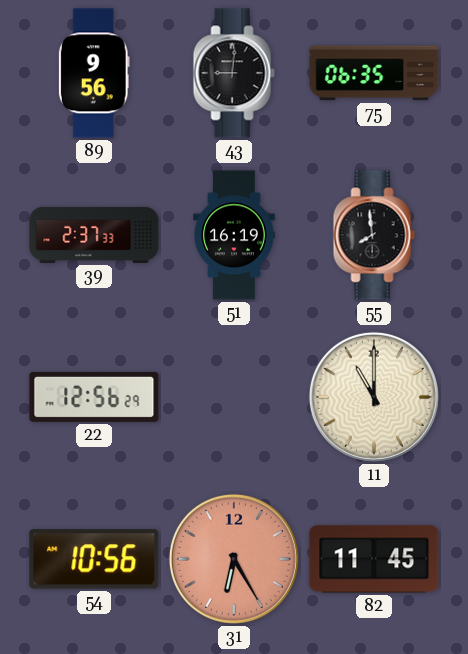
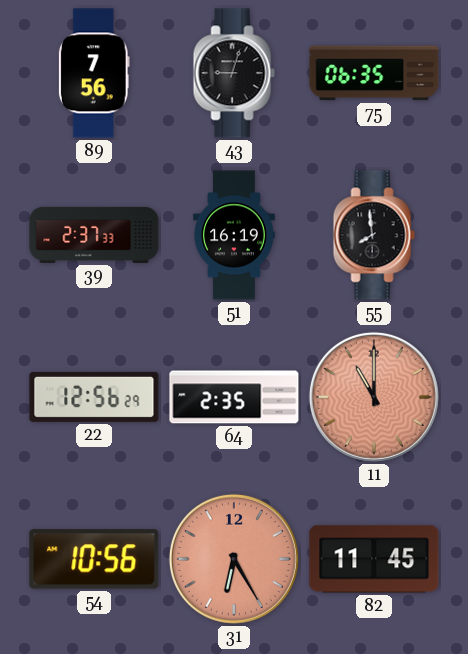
89: 9:56 -> 7:56
43: 9:01 -> 9:03
64: none -> 2:35
11 dial: cream -> salmon
